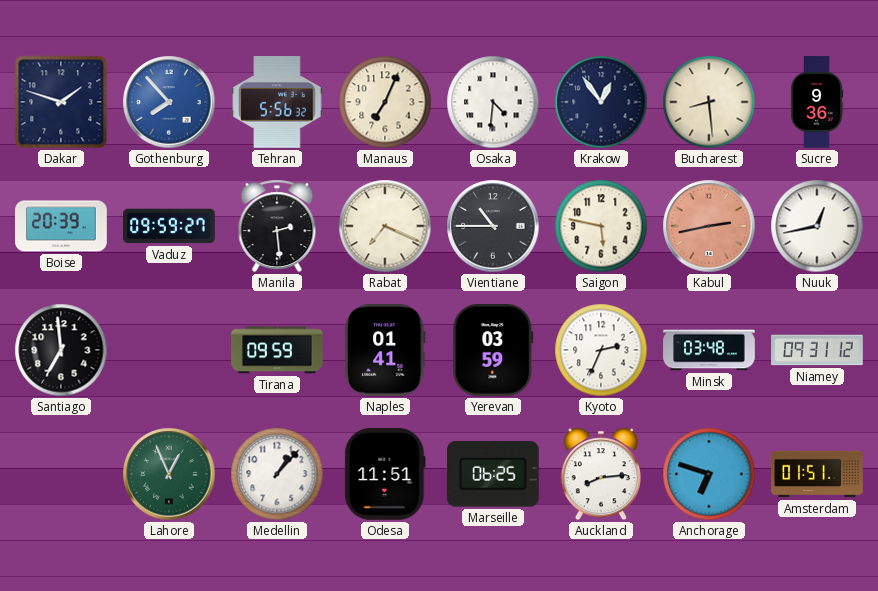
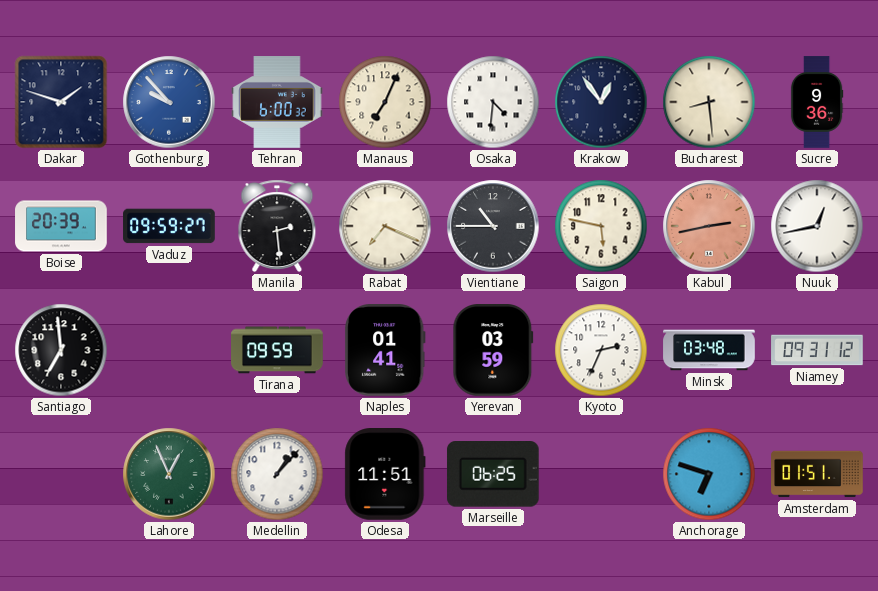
Gothenburg: 7:53 -> 9:53
Tehran: 5:56 -> 6:00
Auckland: 8:14 -> none
